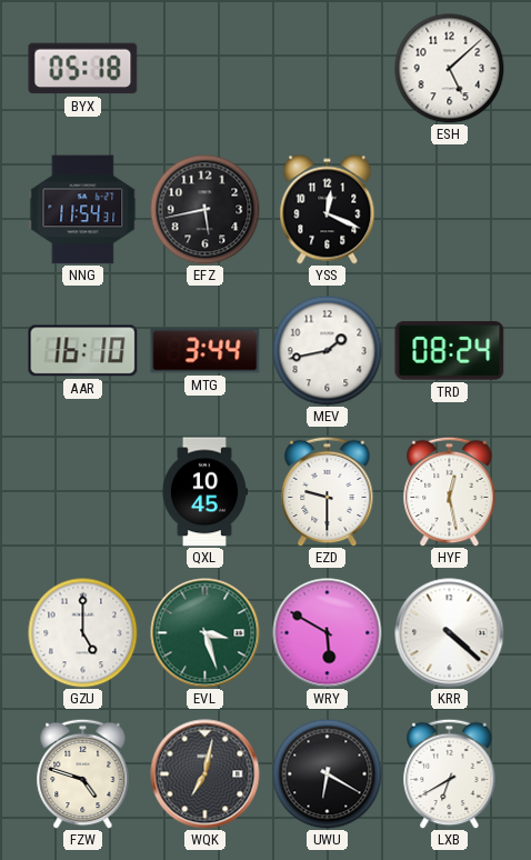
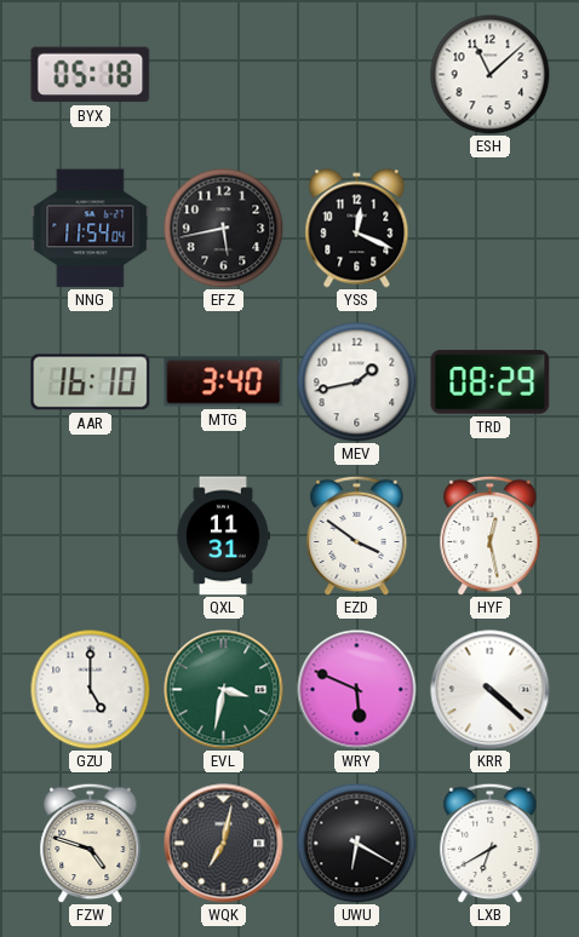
ESH: 5:08 -> 11:08
NNG: 11:54:31 -> 11:54:04
MTG: 3:44 -> 3:40
TRD: 08:24 -> 08:29
QXL: 10:45 -> 11:31
EZD: 9:30 -> 3:51
EVL: 3:27 -> 3:32
WRY: 5:50 -> 5:49
